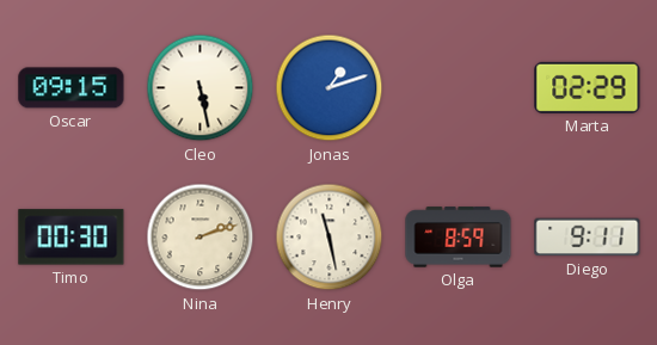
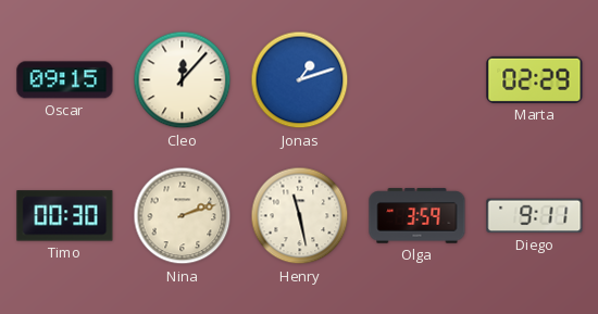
Cleo: 5:28 -> 12:07
Olga: 8:59 -> 3:59
